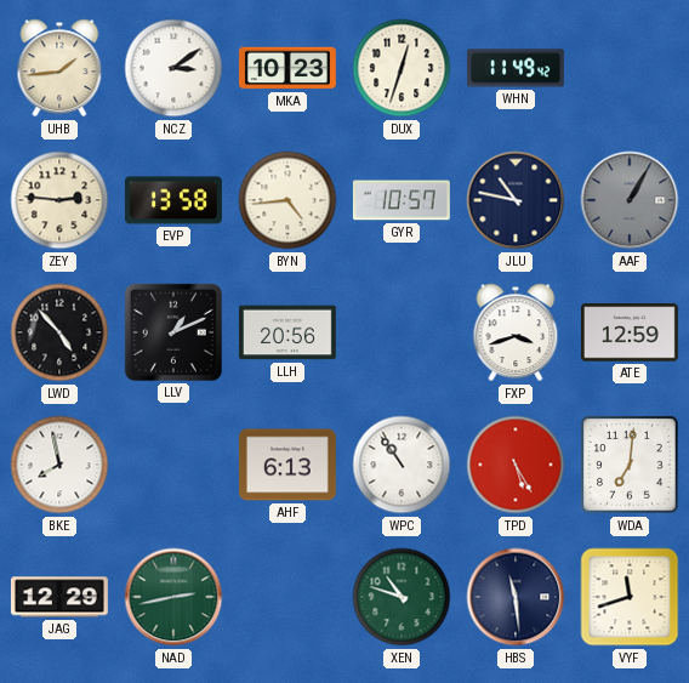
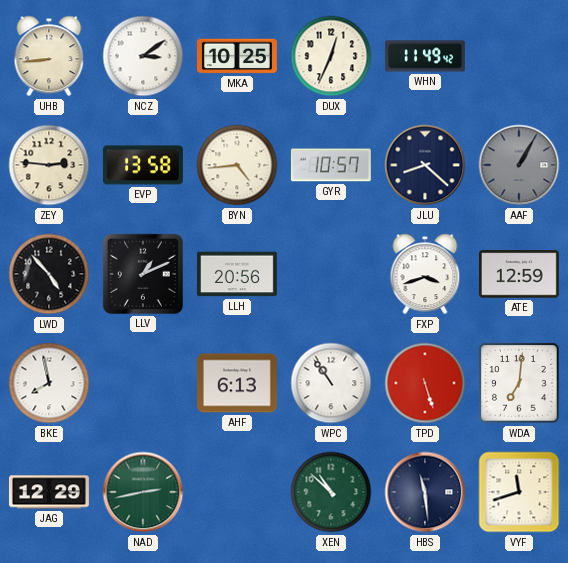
UHB: 1:44 -> 8:44
MKA: 10:23 -> 10:25
DUX: 12:33 -> 12:34
JLU: 10:47 -> 8:22
TPD: 5:25 -> 5:27
XEN: 10:48 -> 10:52
